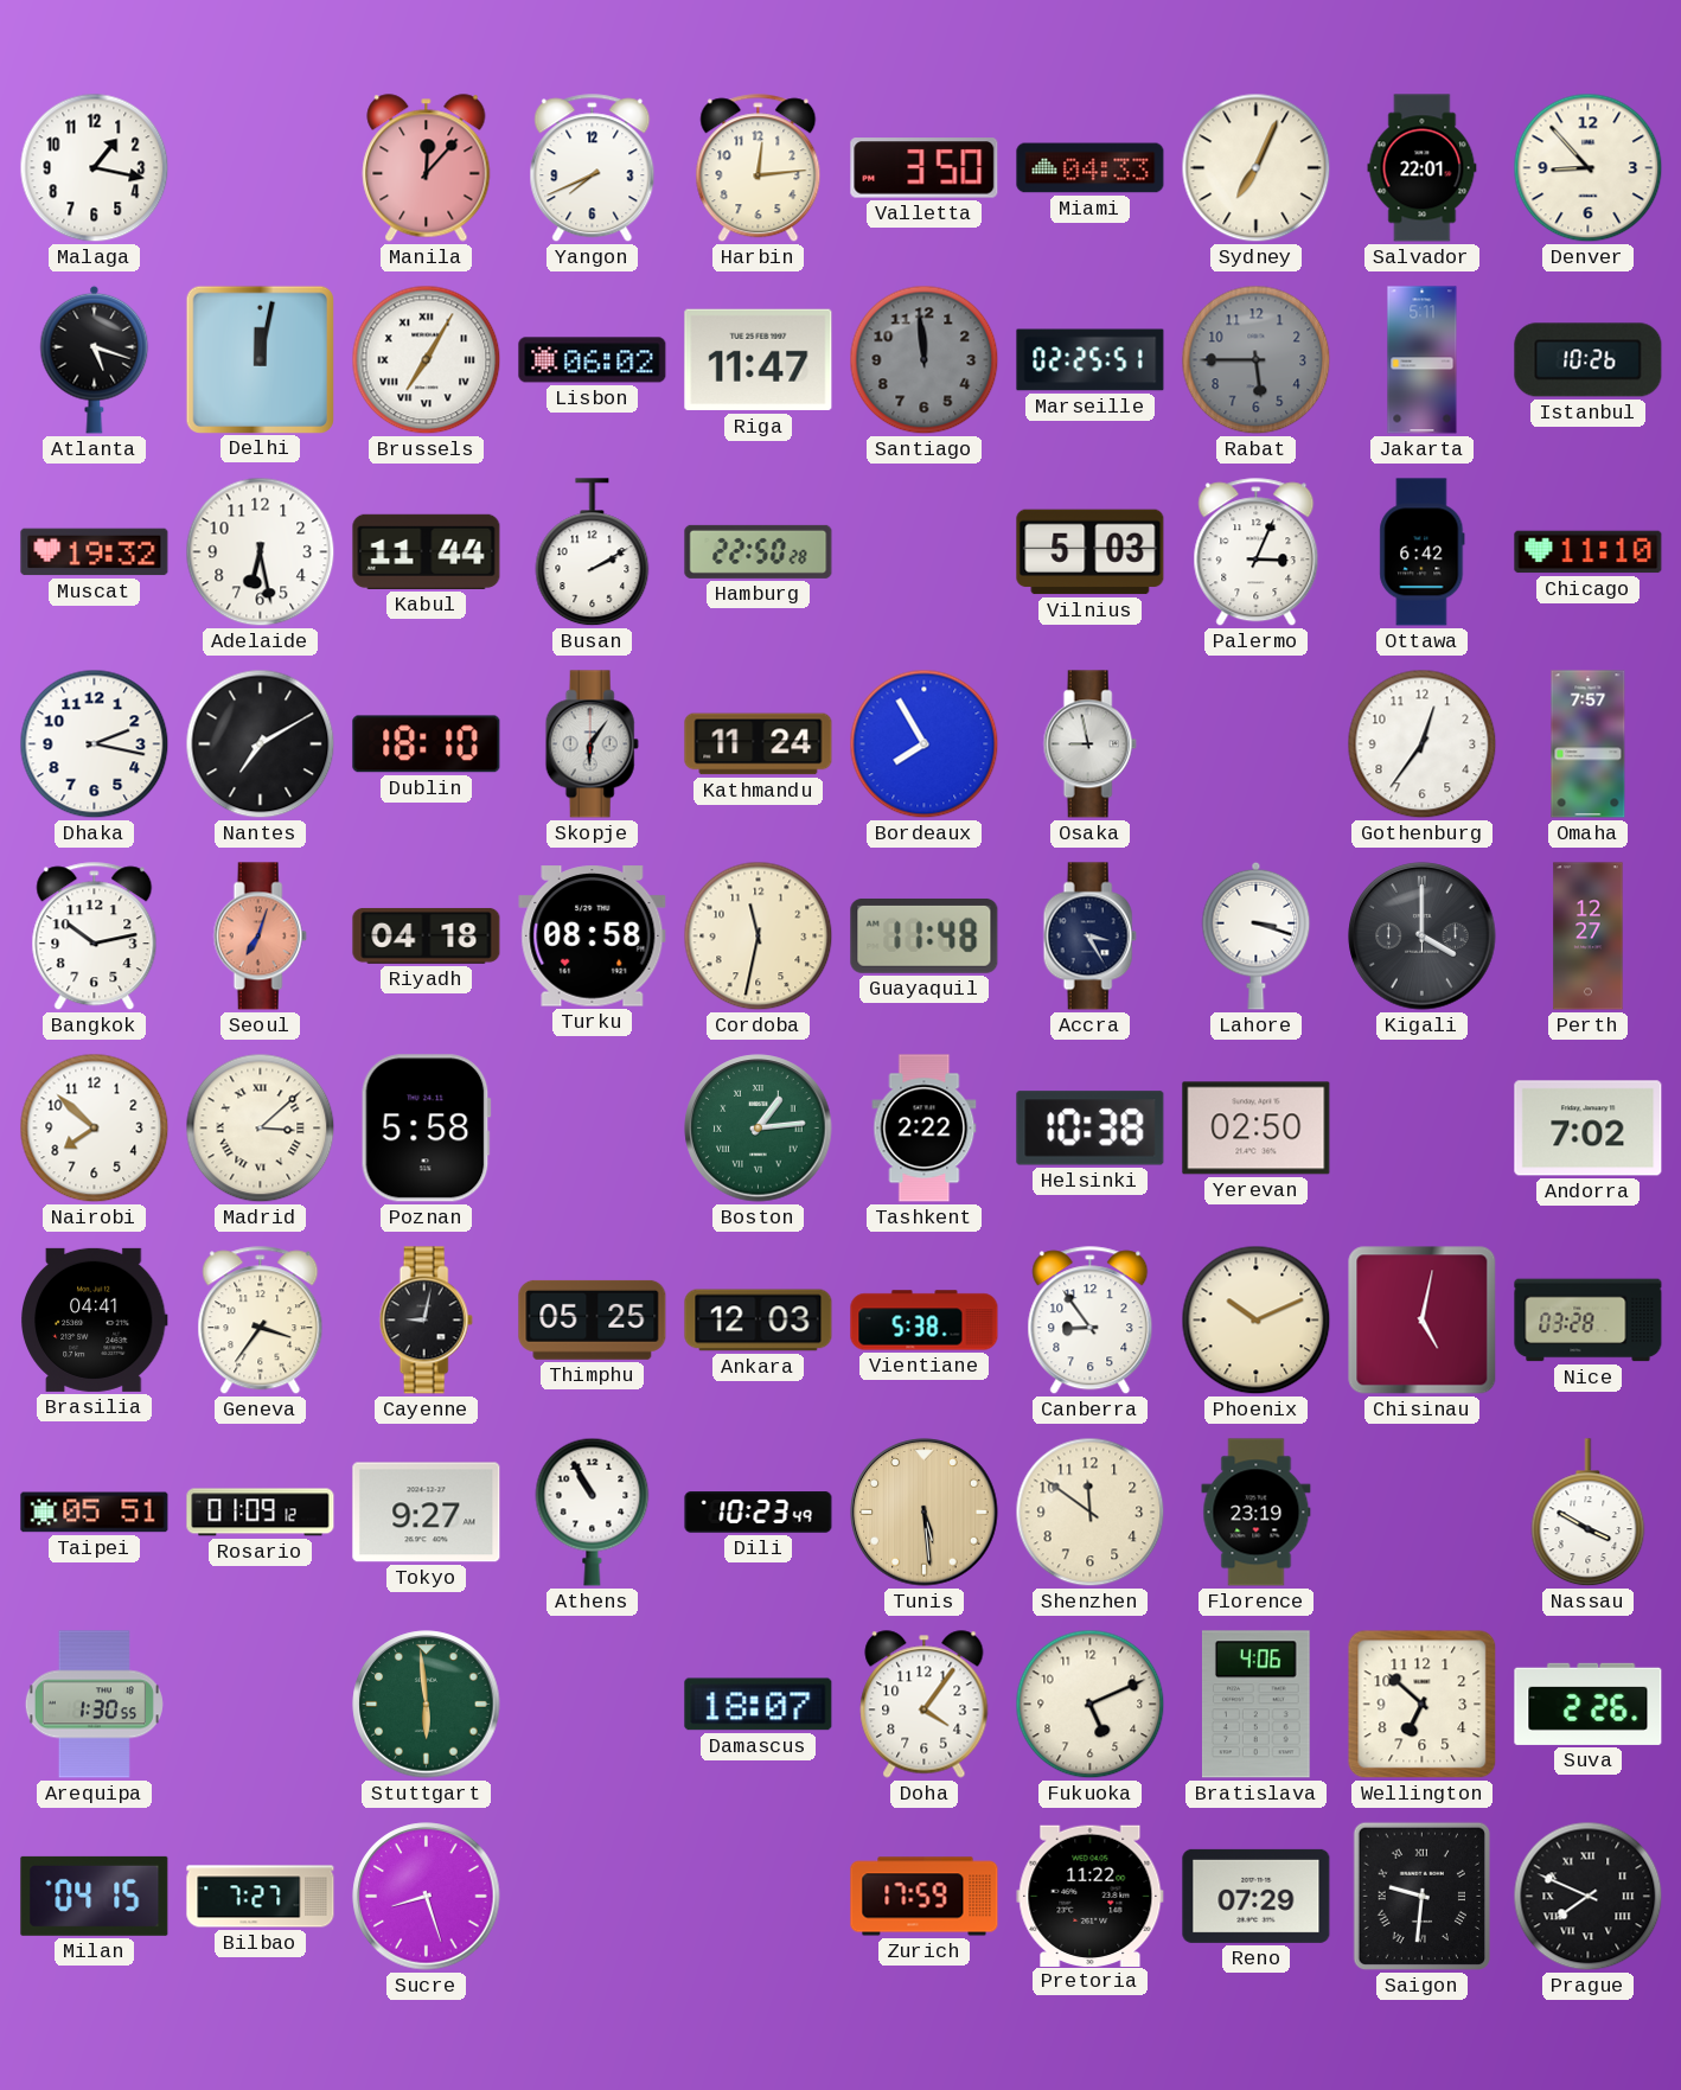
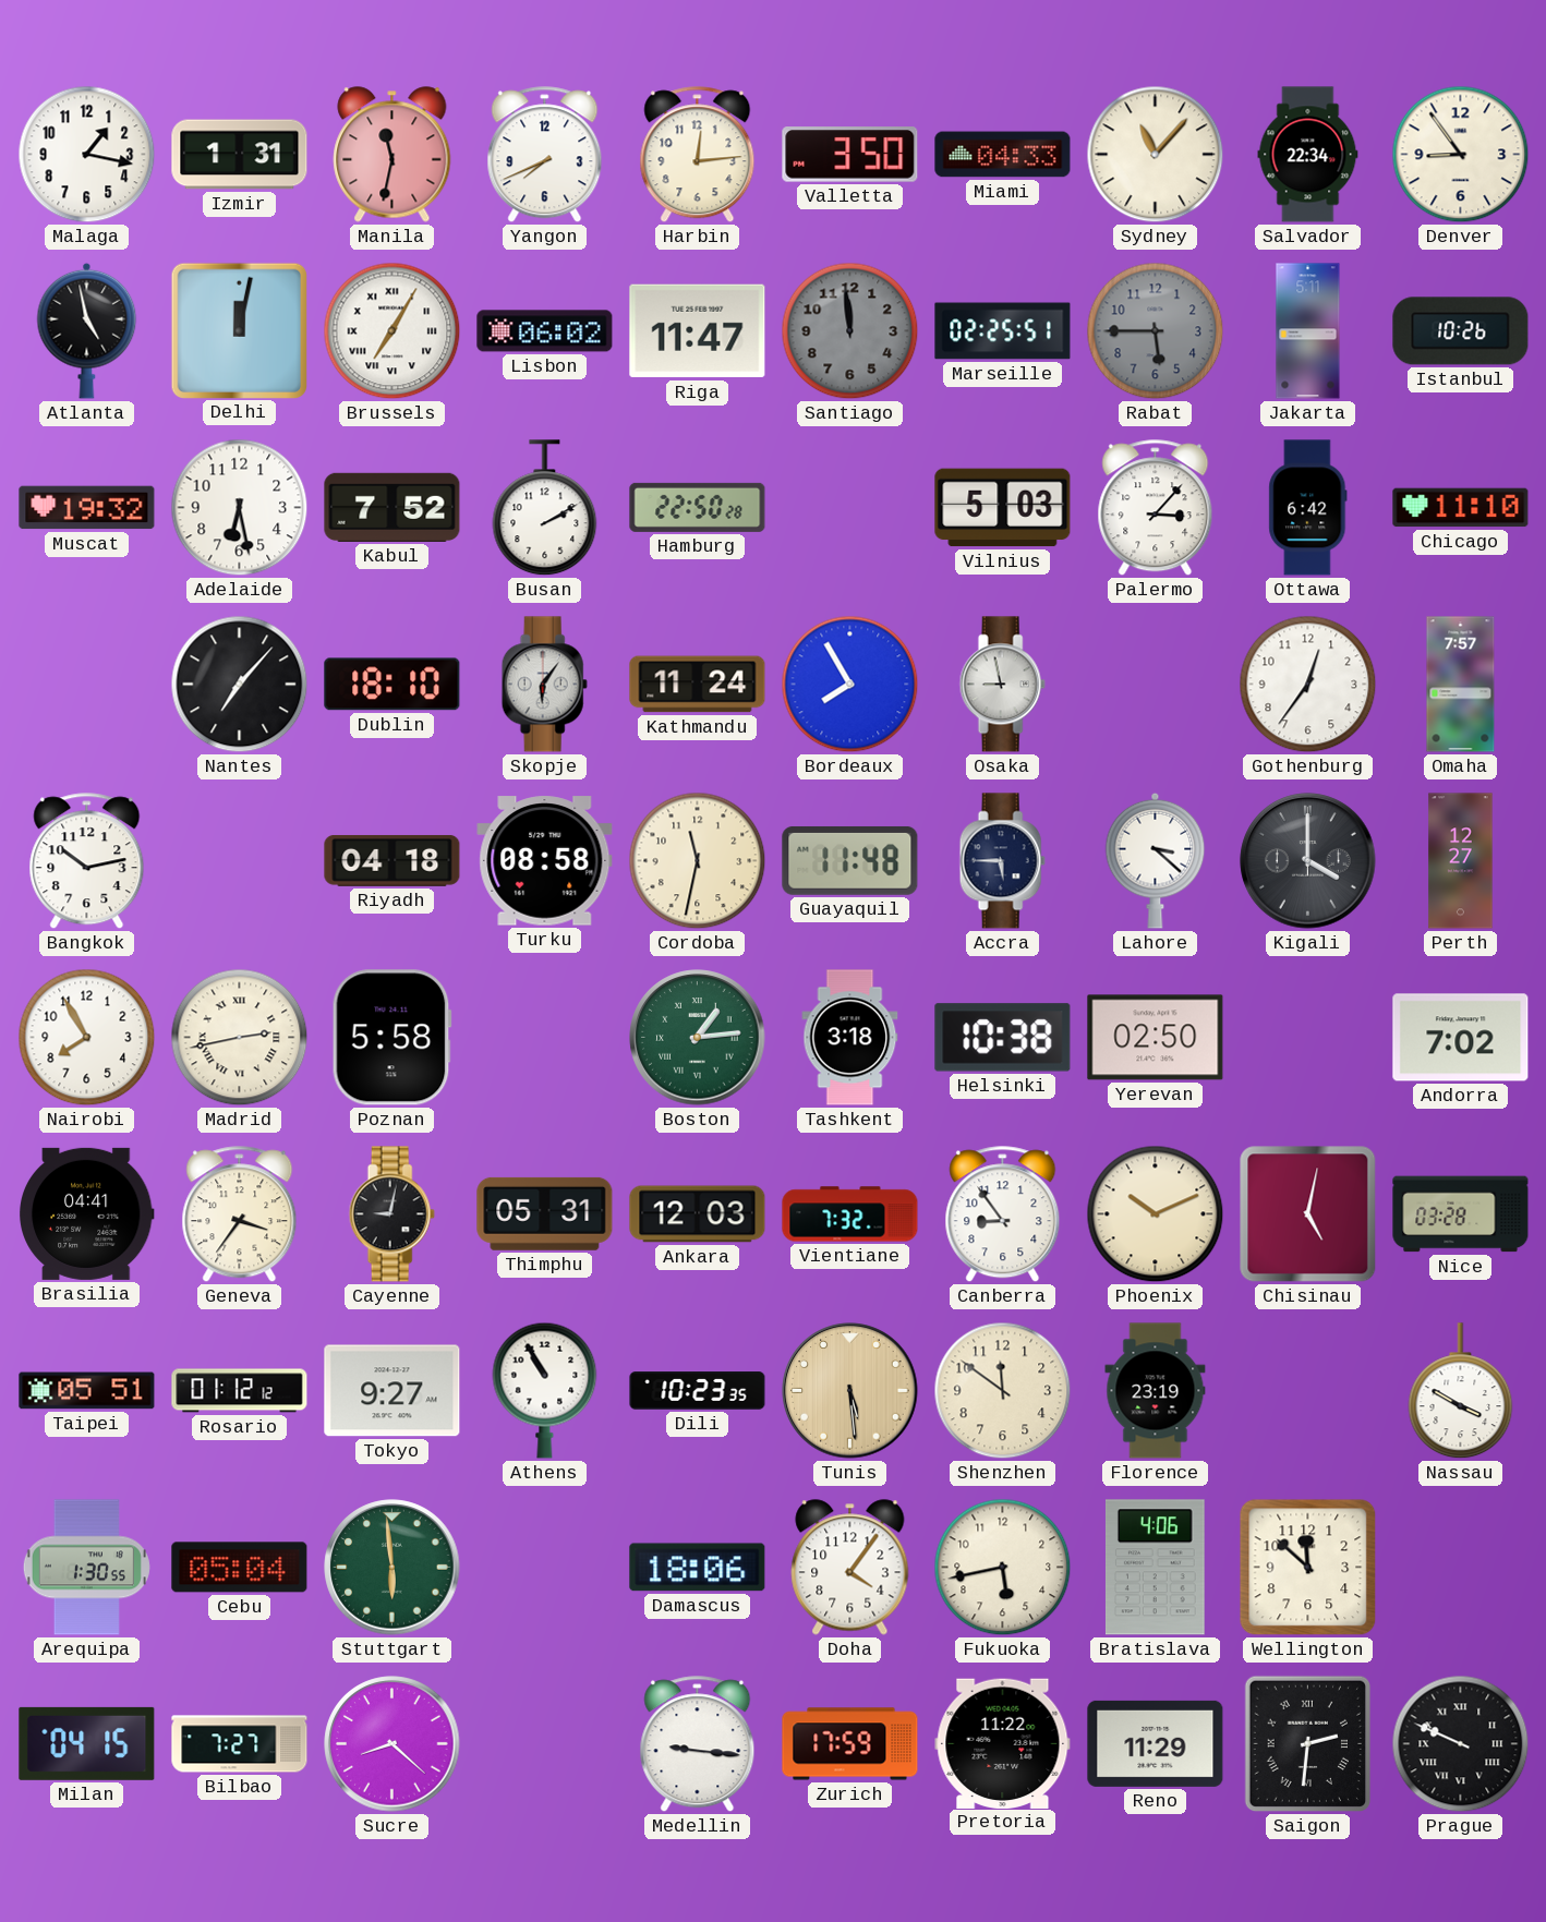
Izmir: none -> 1:31
Manila: 12:07 -> 11:32
Sydney: 7:04 -> 11:07
Salvador: 22:01 -> 22:34
Denver: 8:53 -> 8:54
Atlanta: 5:18 -> 4:58
Kabul: 11:44 -> 7:52
Palermo: 3:04 -> 3:07
Dhaka: 2:17 -> none
Nantes: 7:10 -> 7:07
Seoul: 7:03 -> none
Accra: 3:25 -> 5:45
Lahore: 3:18 -> 3:22
Nairobi: 7:52 -> 7:55
Madrid: 3:08 -> 2:43
Tashkent: 2:22 -> 3:18
Thimphu: 05:25 -> 05:31
Vientiane: 5:38 -> 7:32
Rosario: 01:09 -> 01:12
Dili: 10:23:49 -> 10:23:35
Cebu: none -> 05:04
Damascus: 18:07 -> 18:06
Fukuoka: 5:11 -> 5:43
Wellington: 6:52 -> 11:52
Suva: 2:26 -> none
Sucre: 8:27 -> 8:22
Medellin: none -> 9:16
Reno: 07:29 -> 11:29
Saigon: 9:31 -> 2:31
Prague: 7:49 -> 9:49
